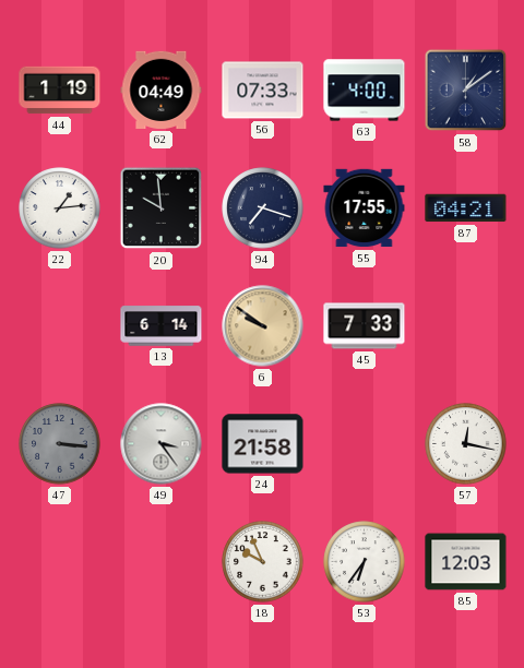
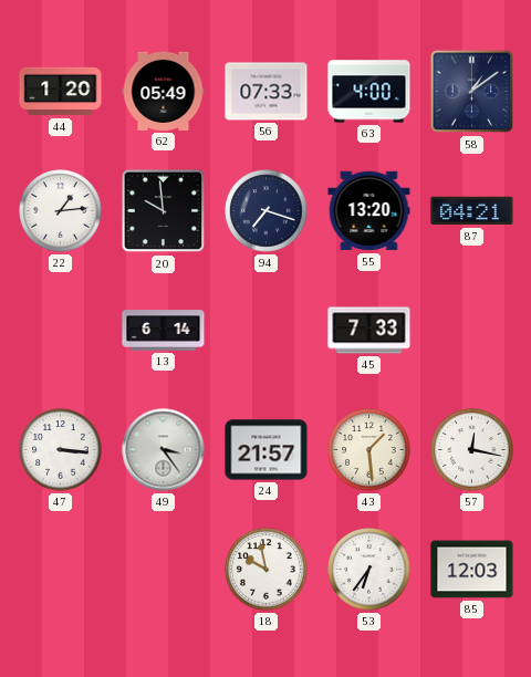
44: 1:19 -> 1:20
62: 04:49 -> 05:49
55: 17:55 -> 13:20
6: 9:51 -> none
47 dial: grey -> white
24: 21:58 -> 21:57
43: none -> 1:29
18: 9:56 -> 9:58
